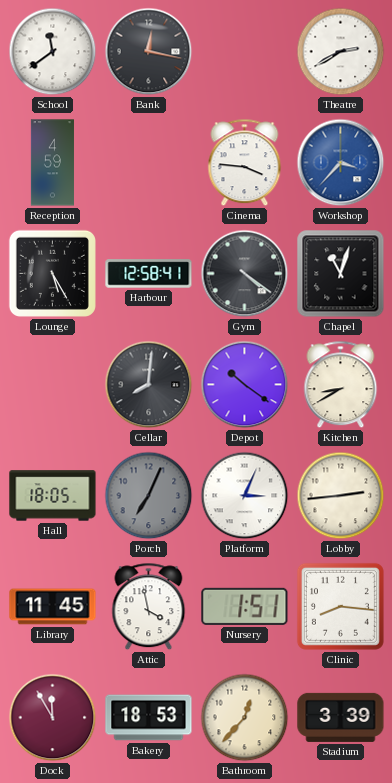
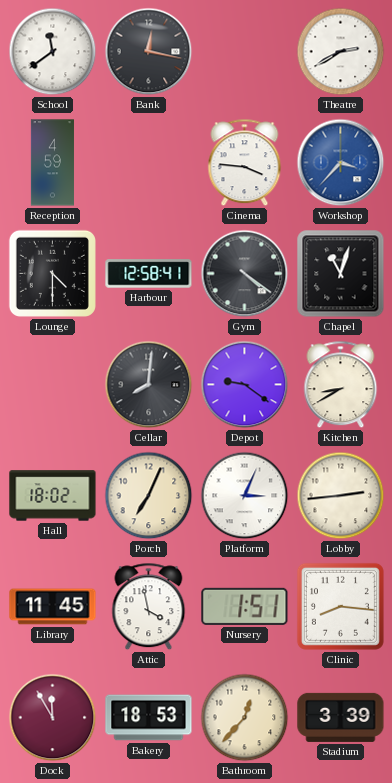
Lounge: 5:25 -> 4:30
Depot: 10:21 -> 9:21
Hall: 18:05 -> 18:02
Porch dial: grey -> cream
